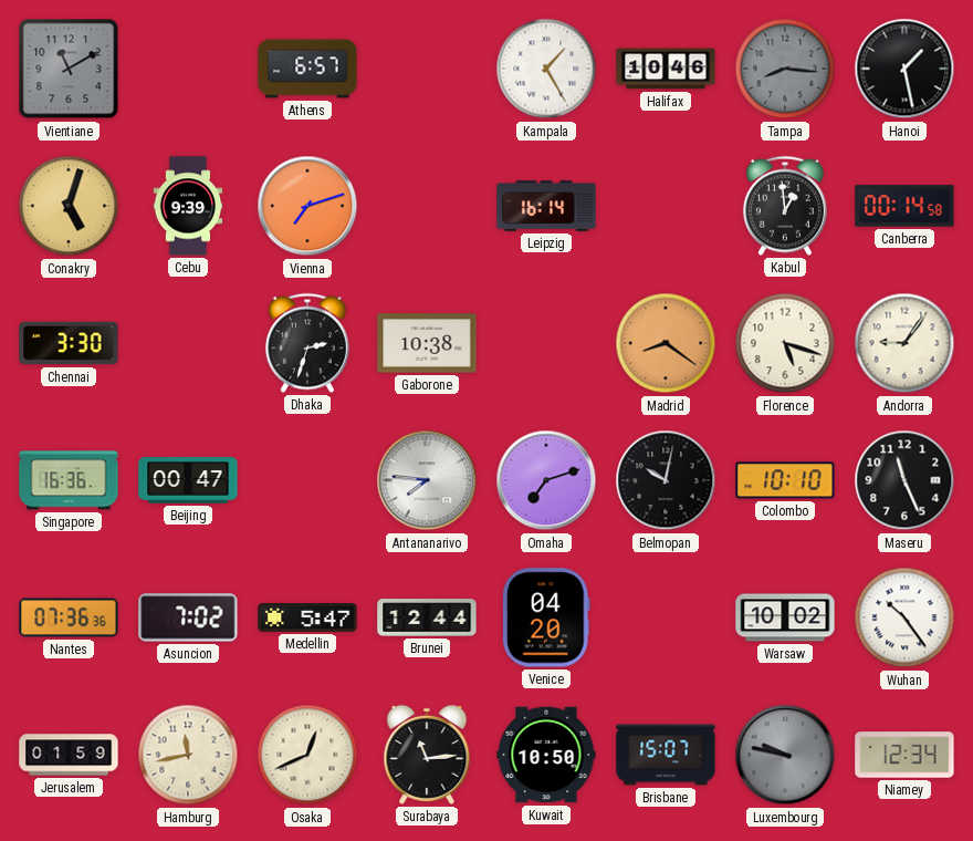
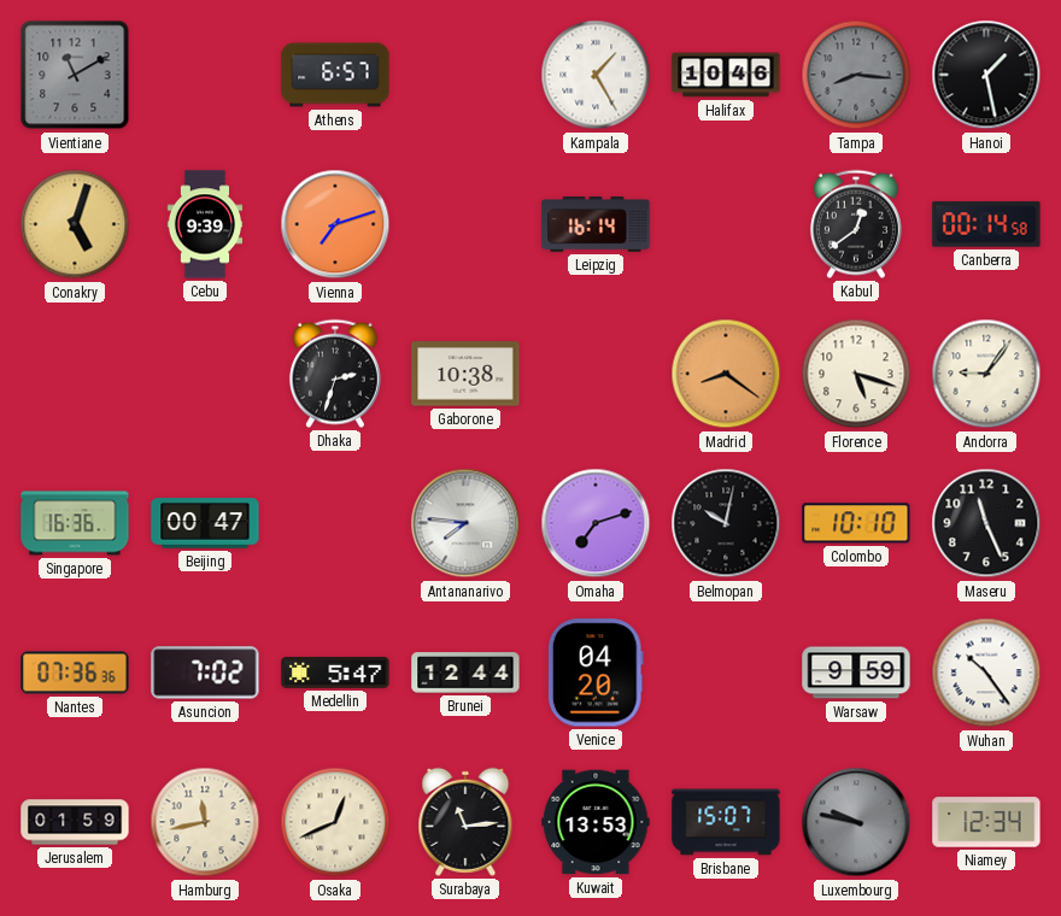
Kabul: 12:59 -> 12:39
Chennai: 3:30 -> none
Warsaw: 10:02 -> 9:59
Kuwait: 10:50 -> 13:53
